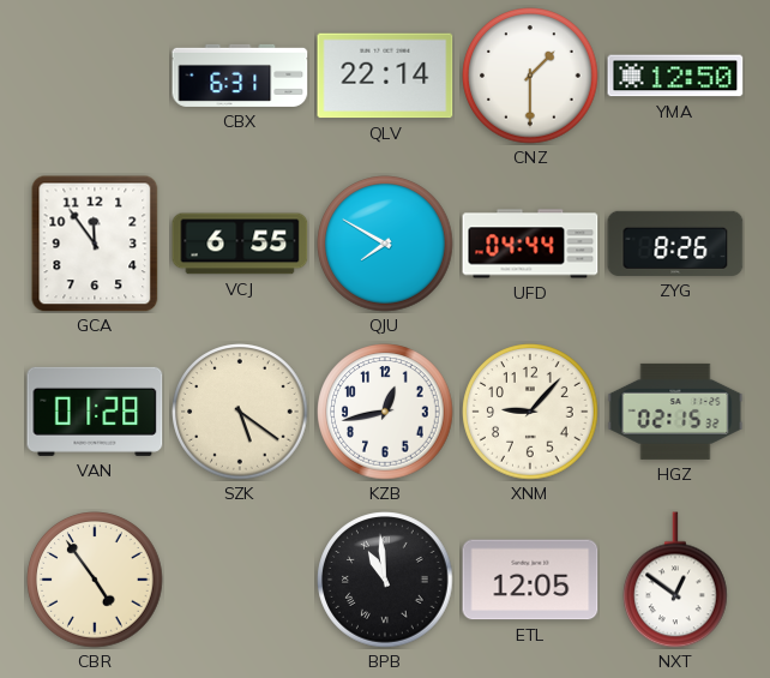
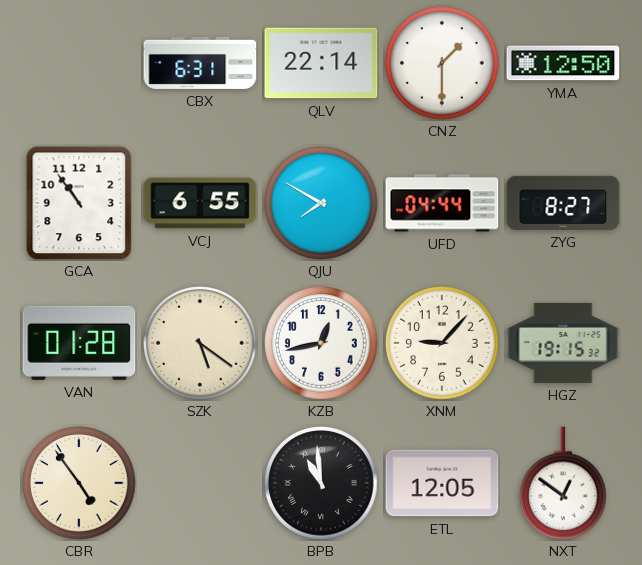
GCA: 11:54 -> 10:54
ZYG: 8:26 -> 8:27
HGZ: 02:15 -> 19:15
